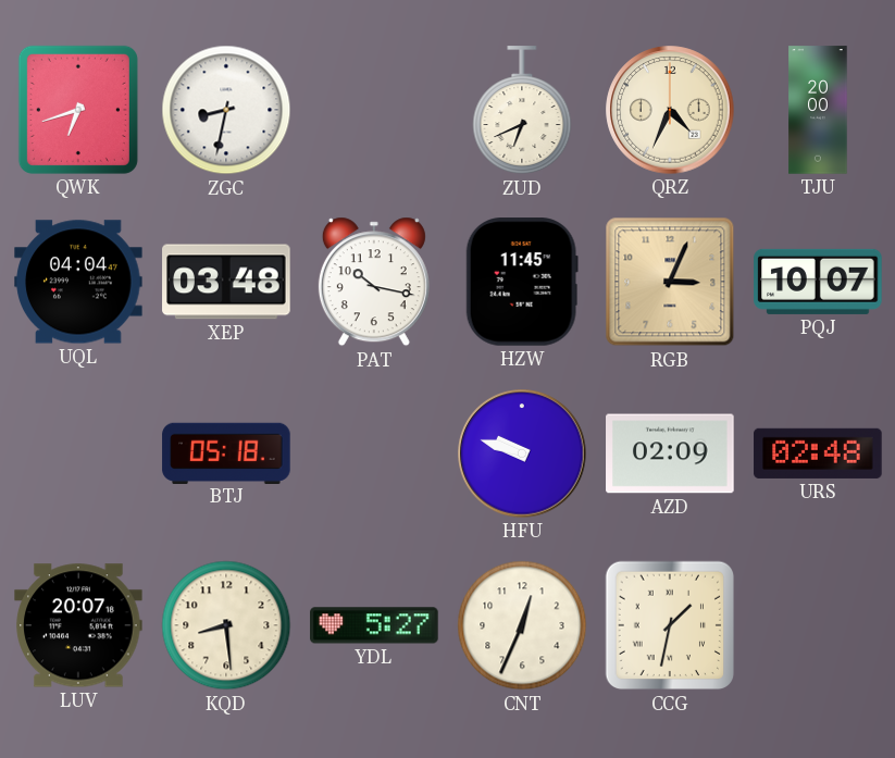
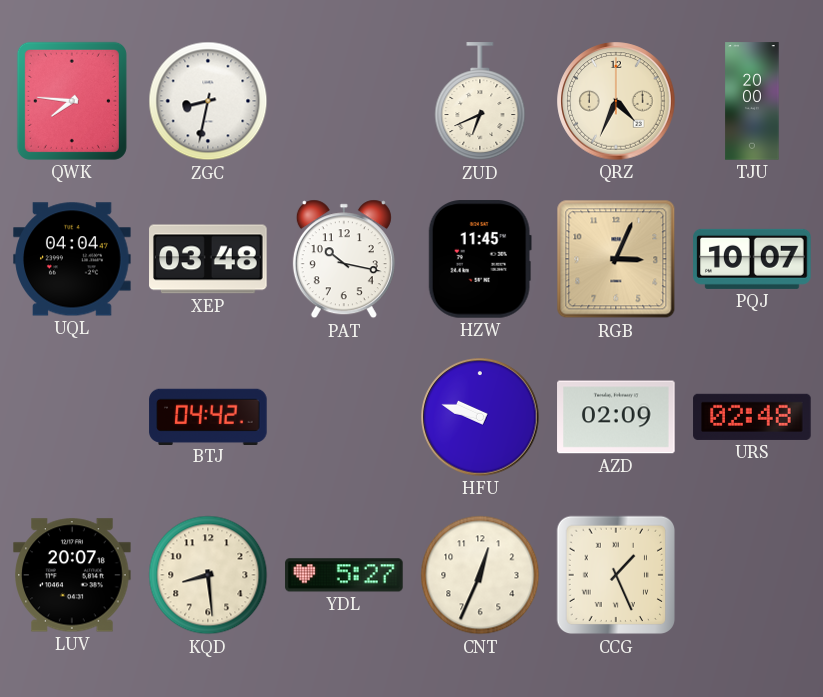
QWK: 6:42 -> 7:46
BTJ: 05:18 -> 04:42
CCG: 1:32 -> 1:26
